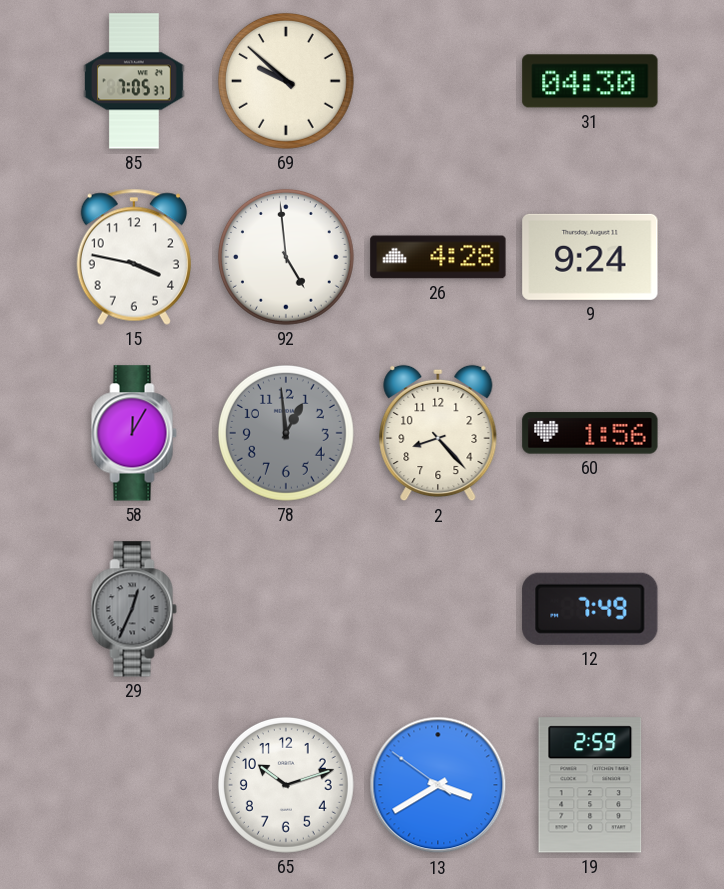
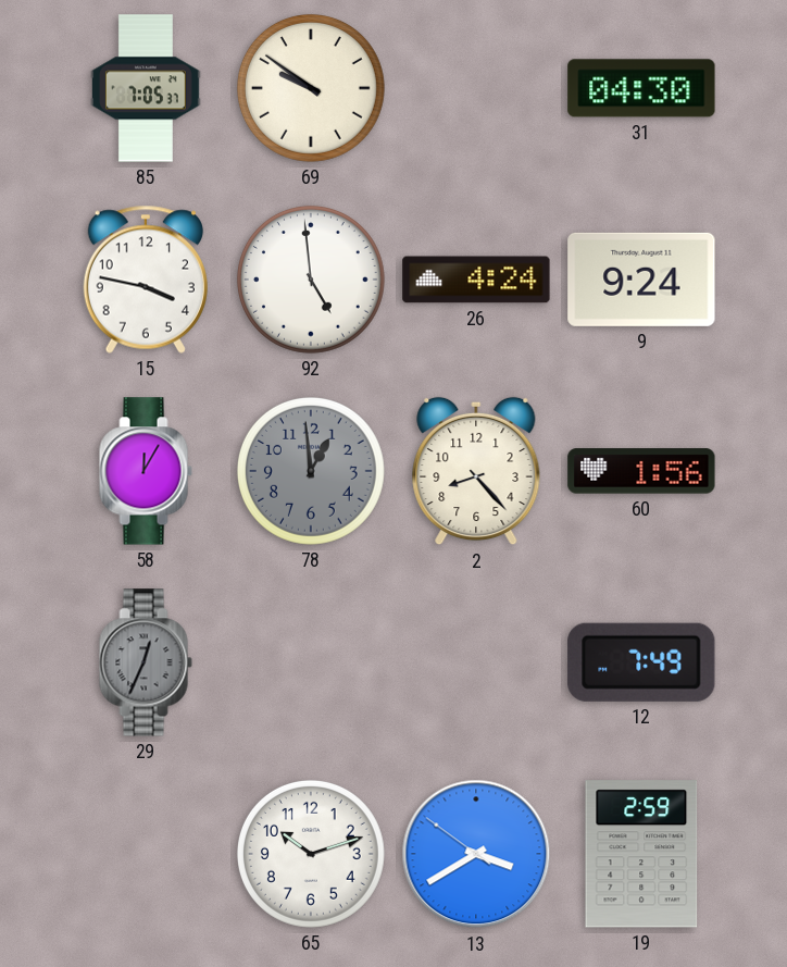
69: 9:52 -> 9:51
26: 4:28 -> 4:24
